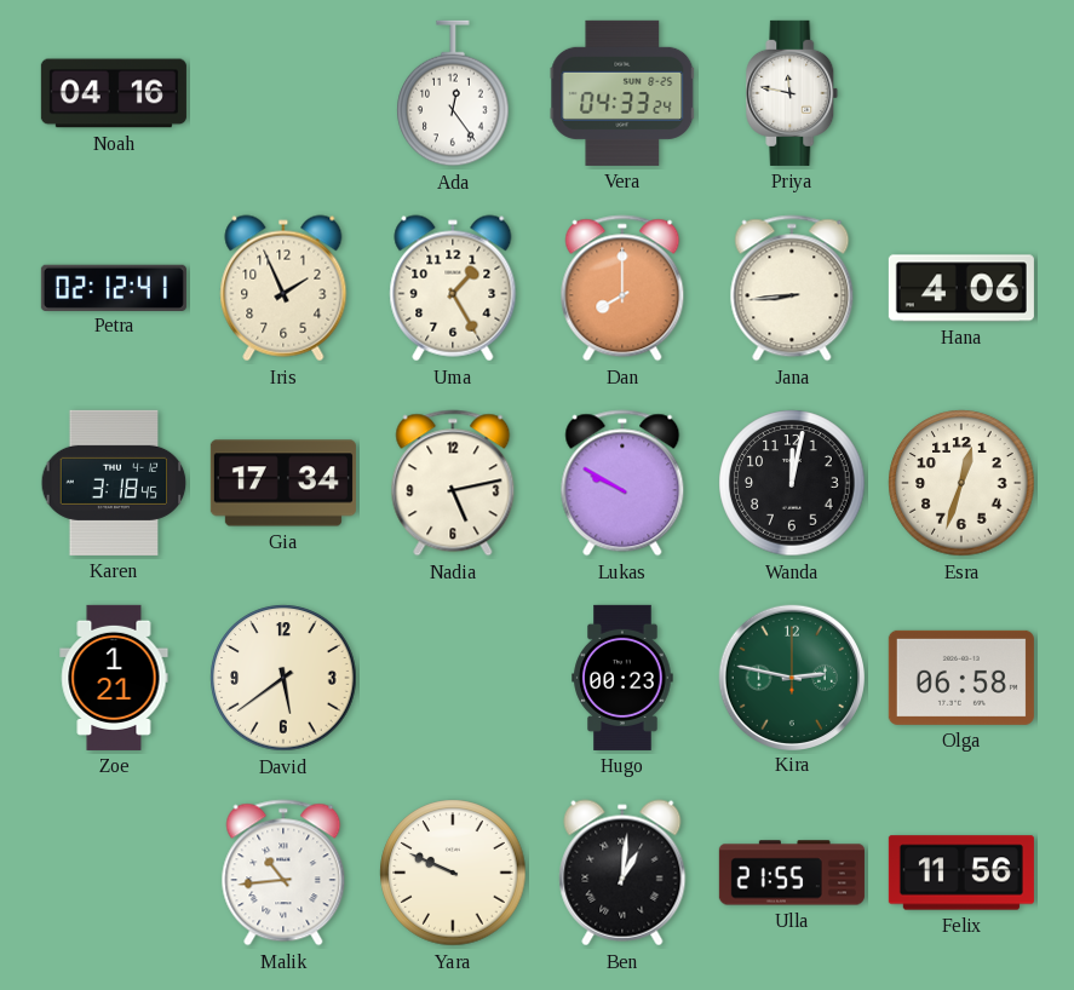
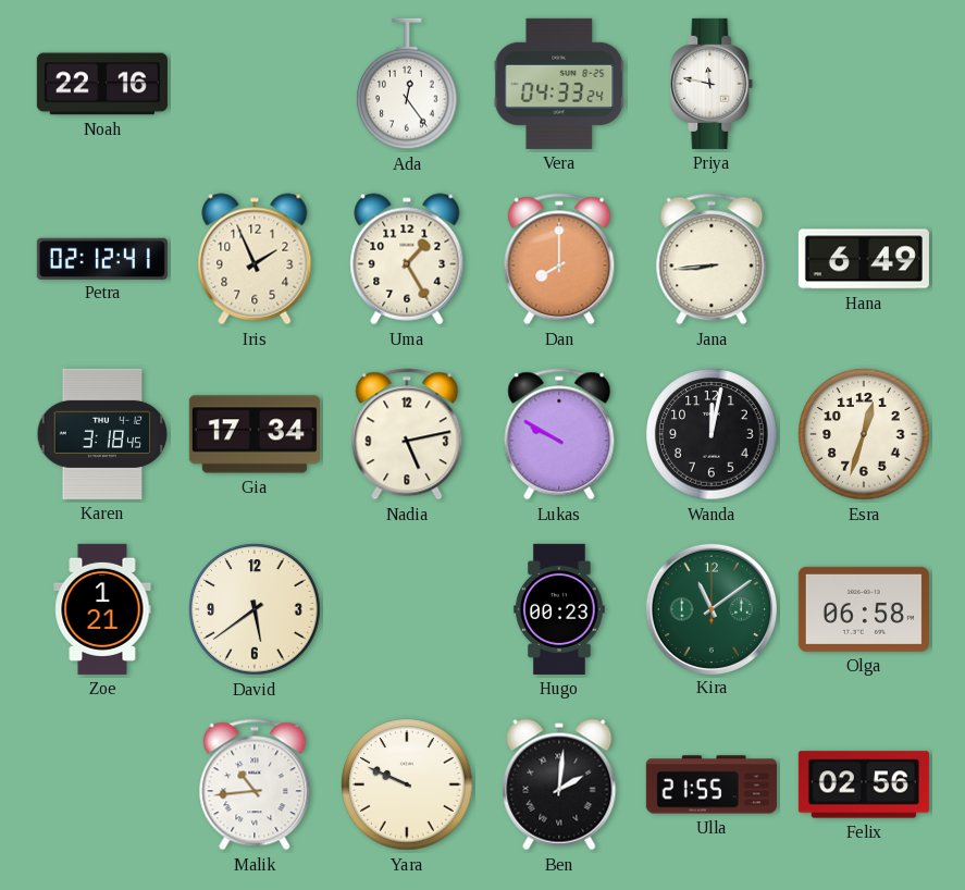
Noah: 04:16 -> 22:16
Hana: 4:06 -> 6:49
Kira: 2:47 -> 11:09
Ben: 1:01 -> 2:01
Felix: 11:56 -> 02:56
